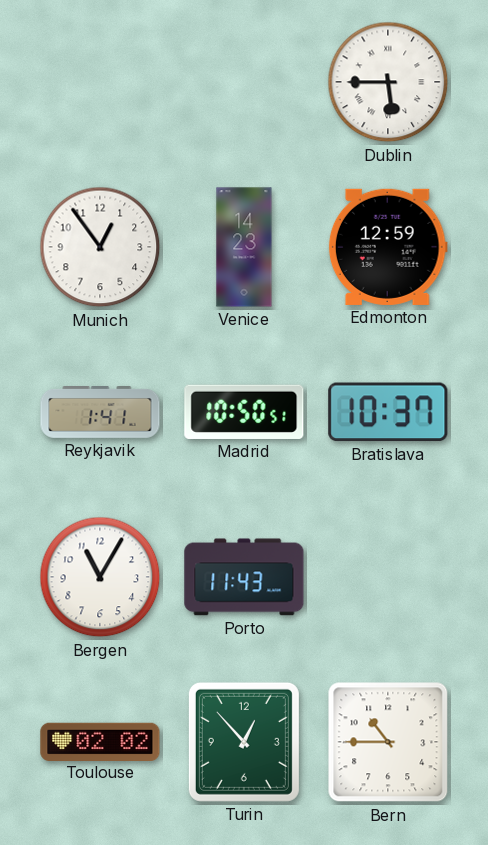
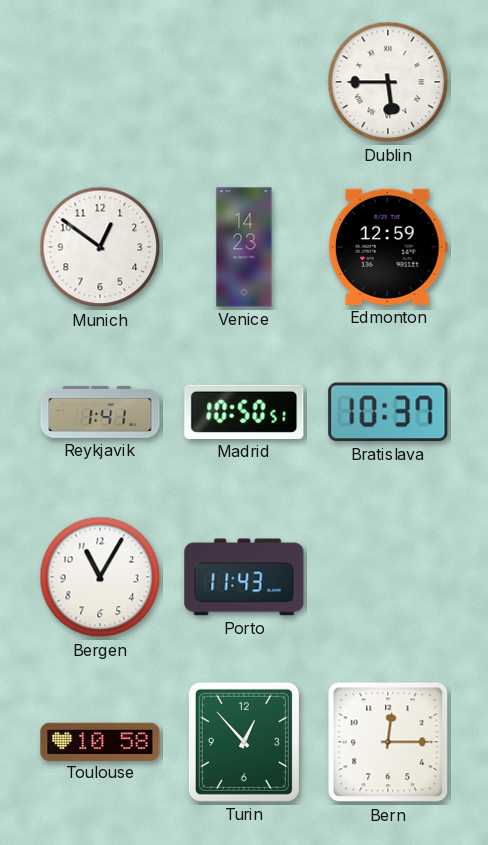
Munich: 12:54 -> 12:51
Toulouse: 02:02 -> 10:58
Bern: 10:45 -> 12:15
